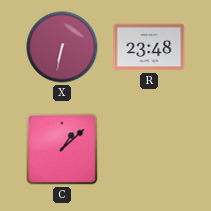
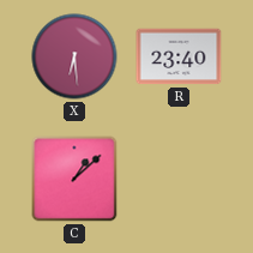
X: 6:32 -> 6:29
R: 23:48 -> 23:40
